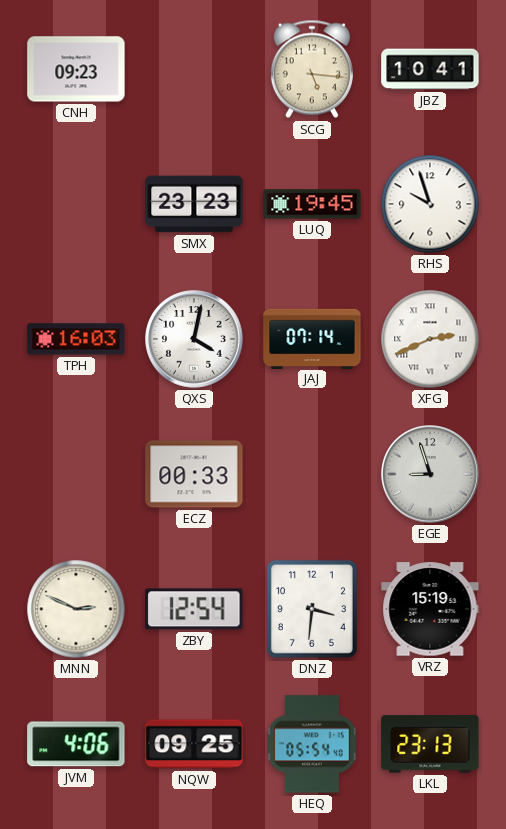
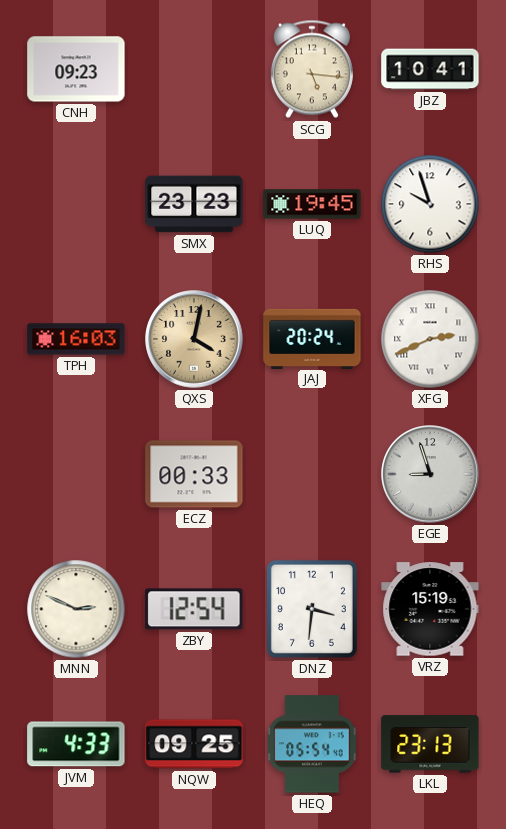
QXS dial: white -> champagne
JAJ: 07:14 -> 20:24
JVM: 4:06 -> 4:33
